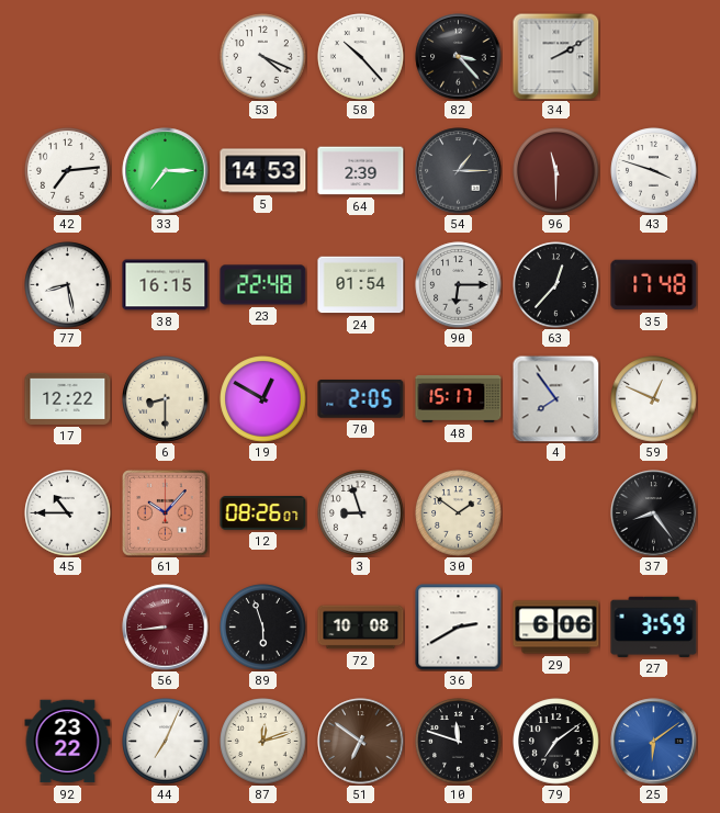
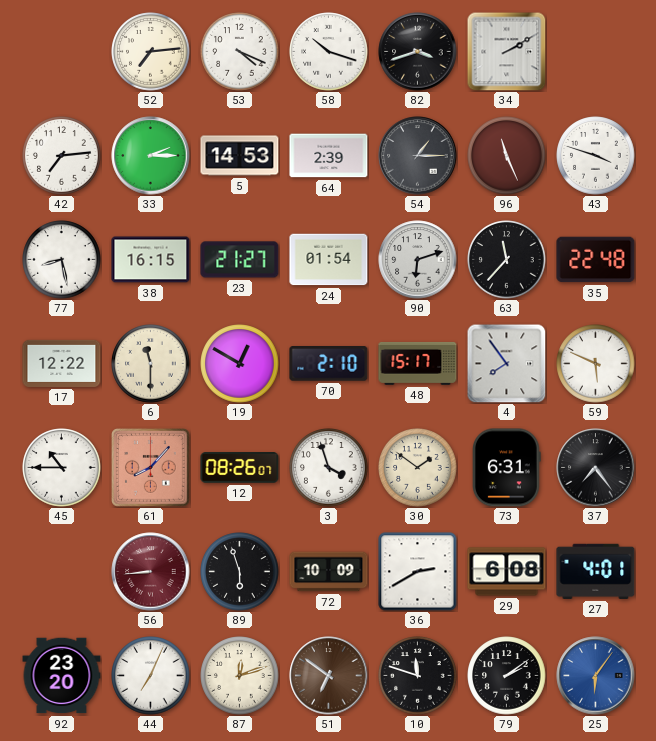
52: none -> 7:14
58: 10:23 -> 10:18
82: 3:23 -> 3:42
33: 7:15 -> 2:15
96: 11:30 -> 11:26
23: 22:48 -> 21:27
90: 6:15 -> 6:12
63: 12:37 -> 11:37
35: 17:48 -> 22:48
6: 8:30 -> 11:30
70: 2:05 -> 2:10
59: 12:49 -> 5:49
61: 10:07 -> 8:07
3: 8:57 -> 3:57
73: none -> 6:31
37: 8:24 -> 7:24
72: 10:08 -> 10:09
29: 6:06 -> 6:08
27: 3:59 -> 4:01
92: 23:22 -> 23:20
79: 7:09 -> 2:09
25: 6:09 -> 6:06
